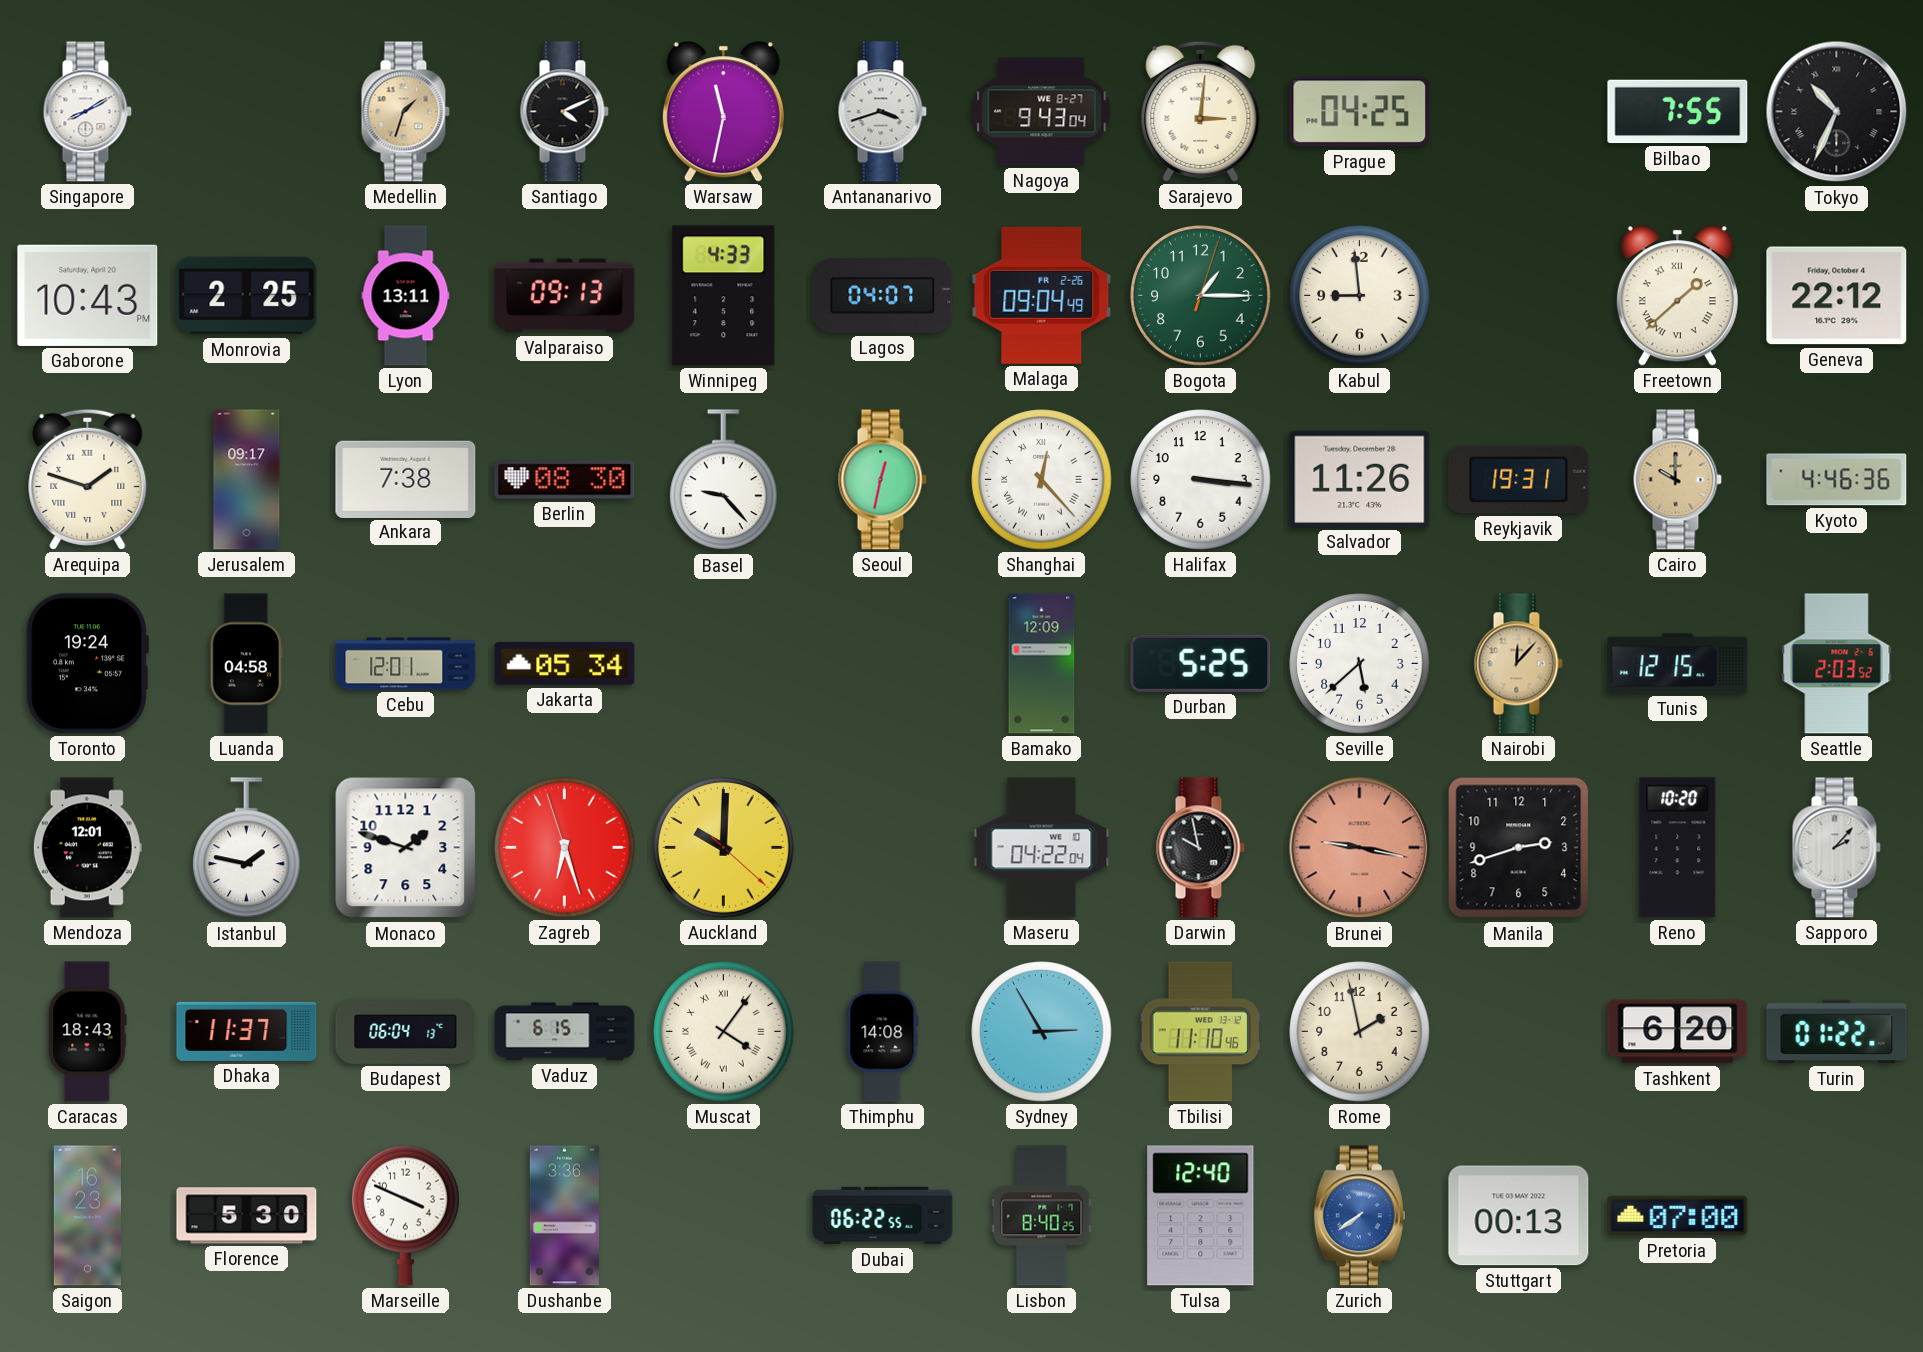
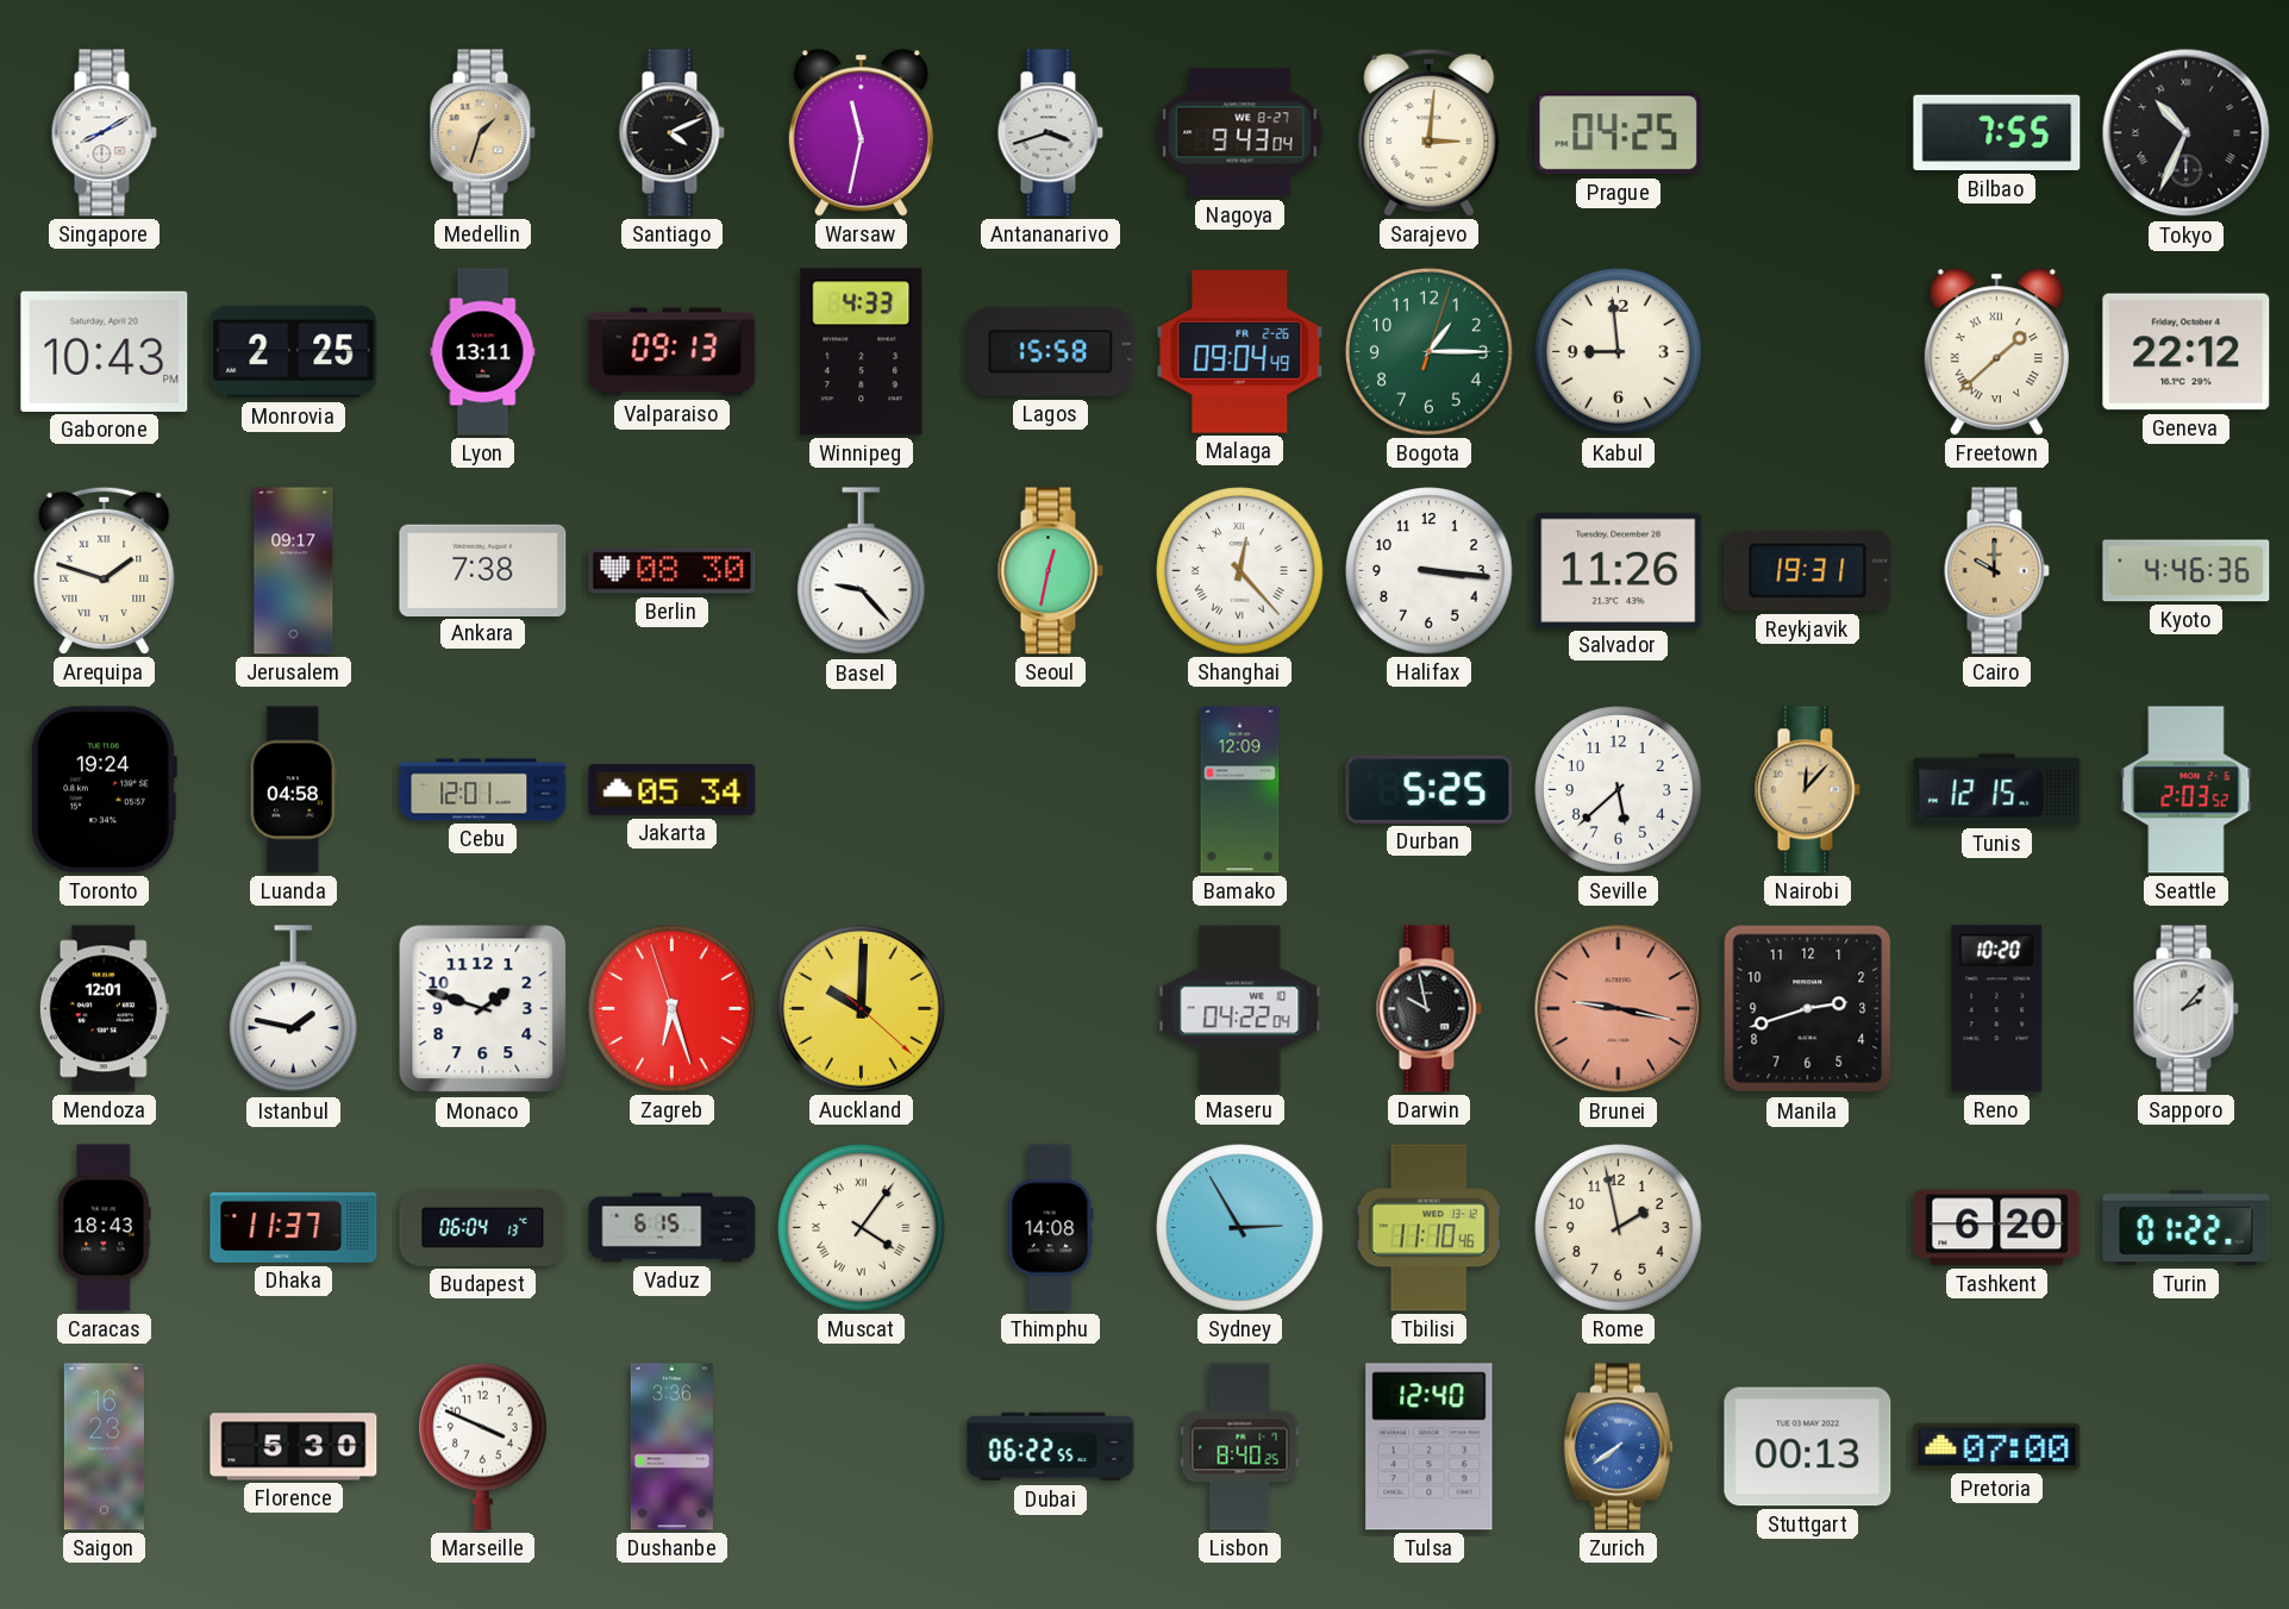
Lagos: 04:07 -> 15:58
